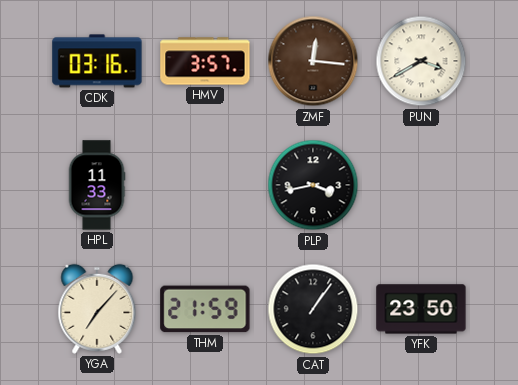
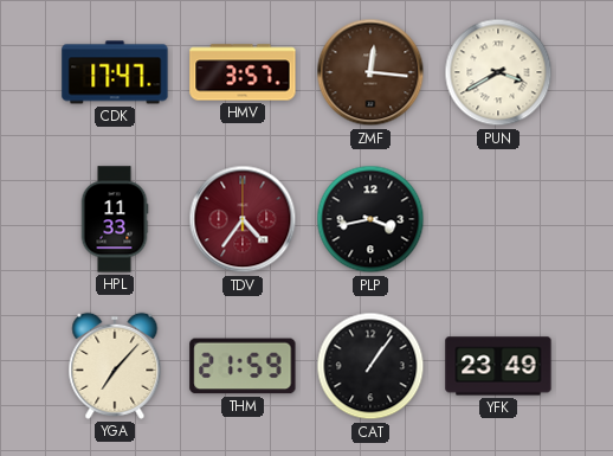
CDK: 03:16 -> 17:47
TDV: none -> 4:36
YFK: 23:50 -> 23:49
